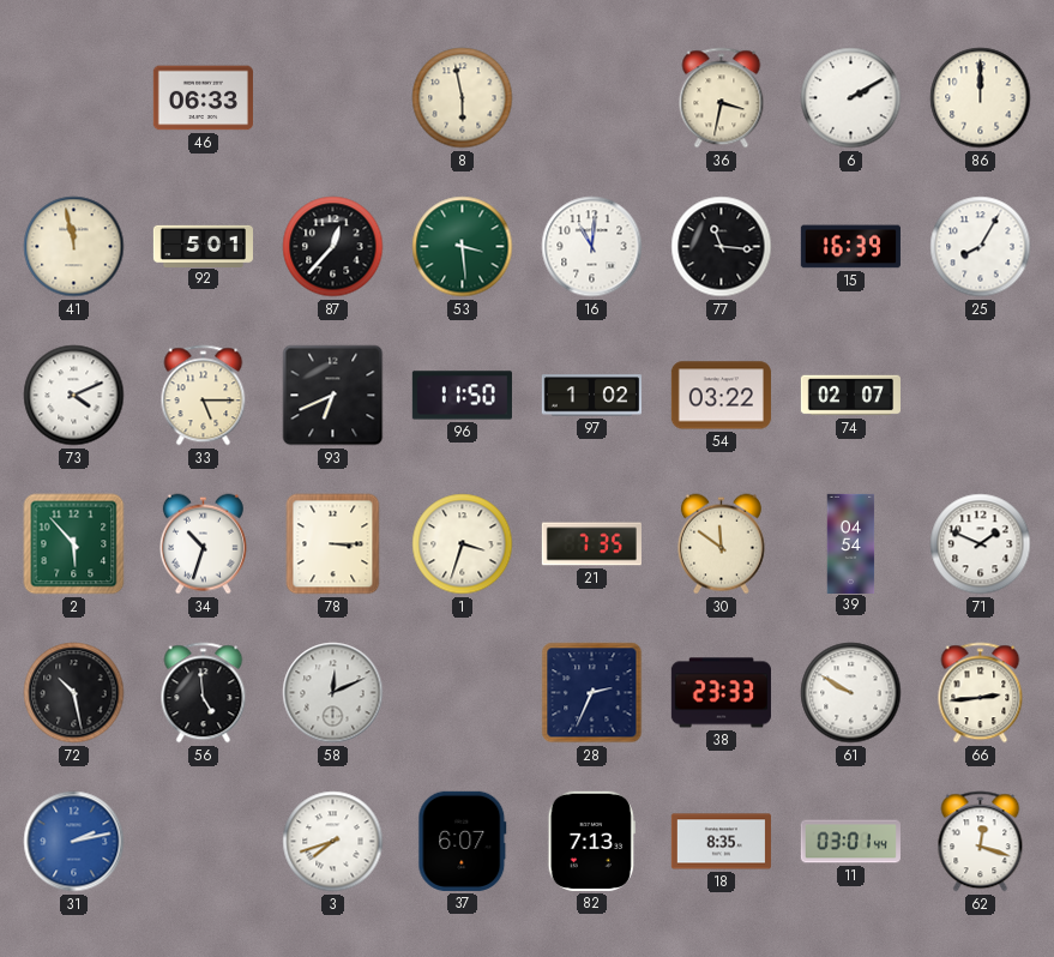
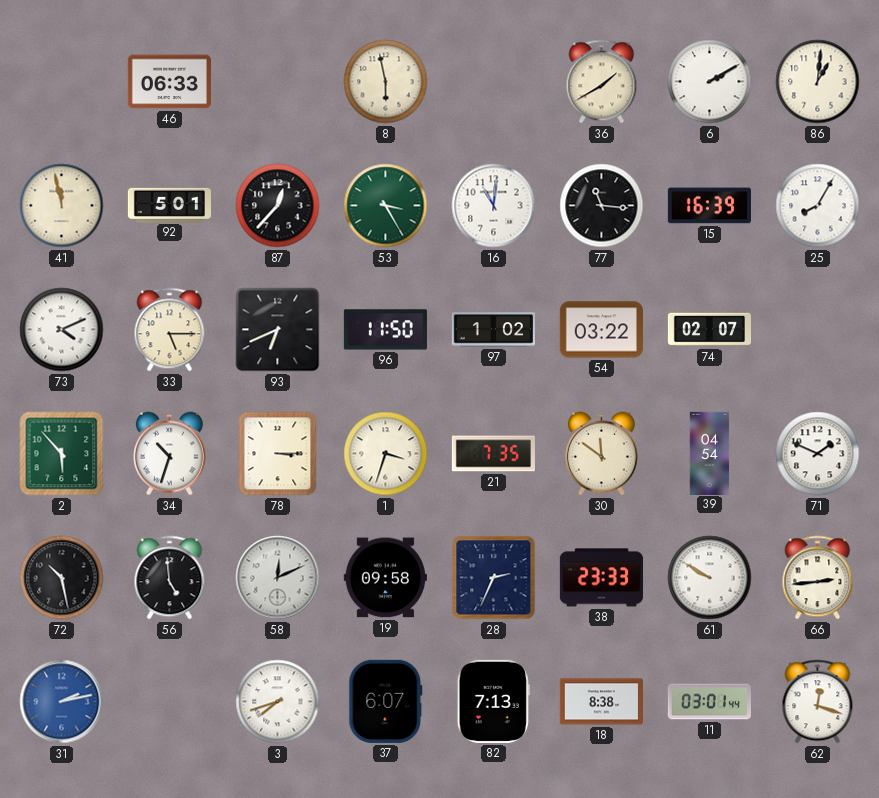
36: 3:32 -> 1:40
86: 12:00 -> 1:01
53: 3:29 -> 3:25
19: none -> 09:58
18: 8:35 -> 8:38
